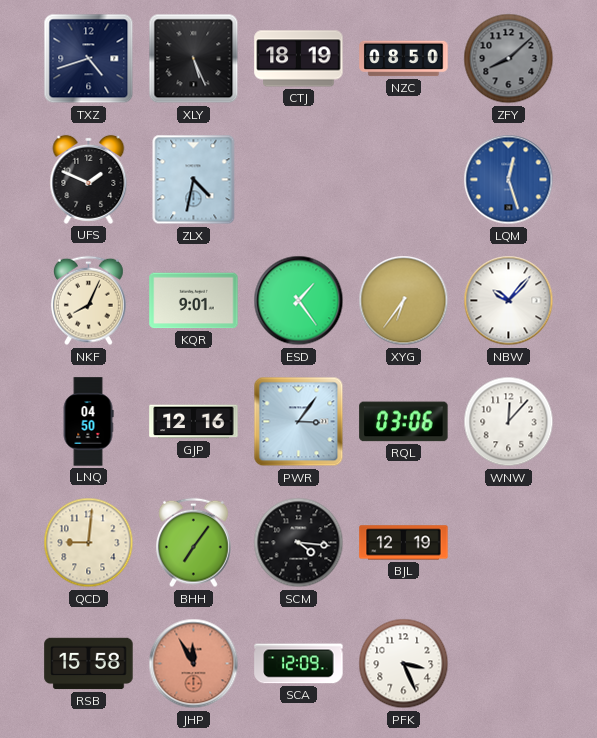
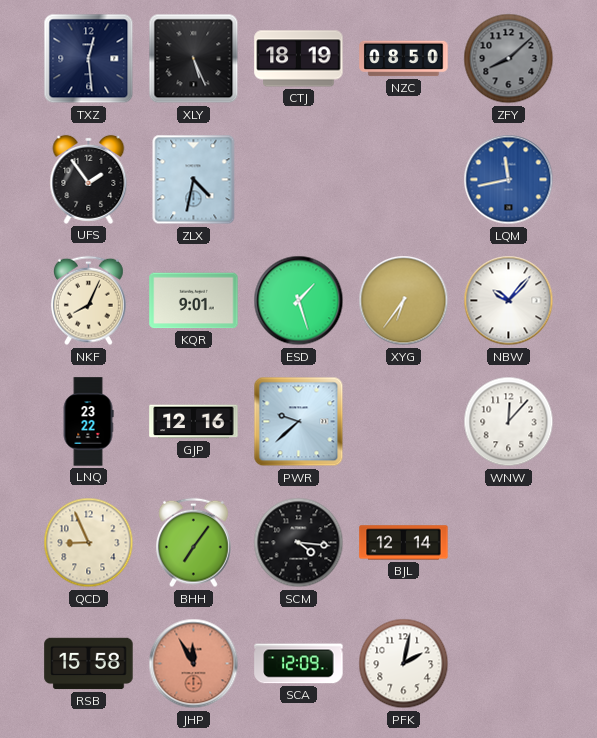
TXZ: 4:42 -> 12:29
UFS: 1:49 -> 1:54
LQM: 12:27 -> 11:43
ESD: 1:24 -> 1:27
LNQ: 04:50 -> 23:22
PWR: 3:06 -> 9:38
RQL: 03:06 -> none
QCD: 9:01 -> 8:56
BJL: 12:19 -> 12:14
PFK: 3:26 -> 2:02
